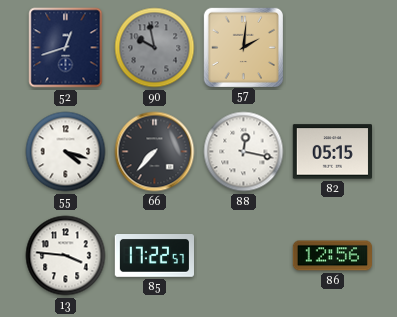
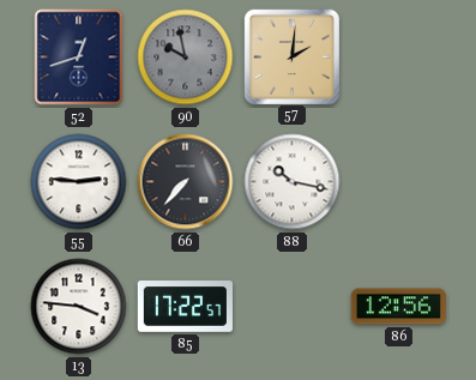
55: 4:18 -> 2:46
88: 12:17 -> 10:17
82: 05:15 -> none
